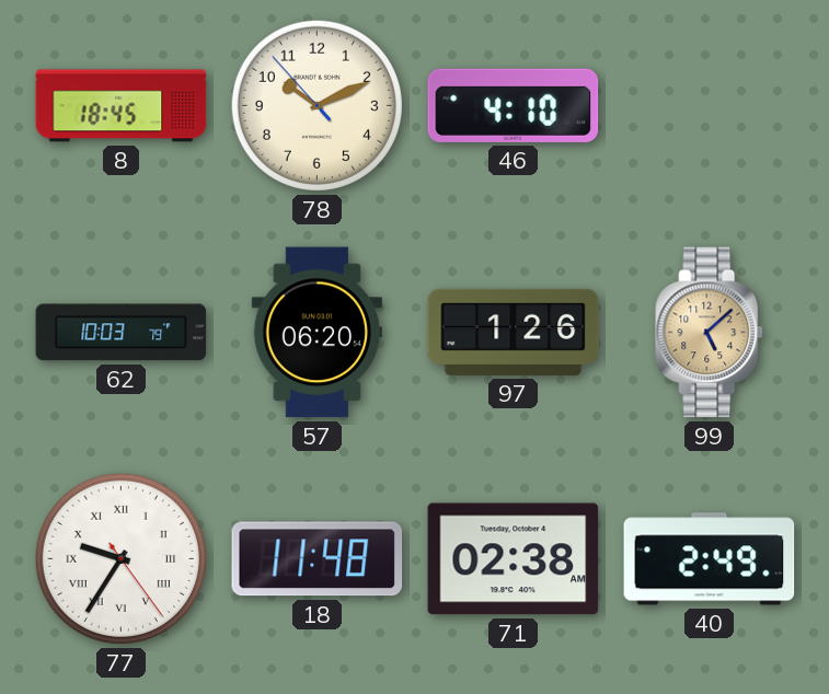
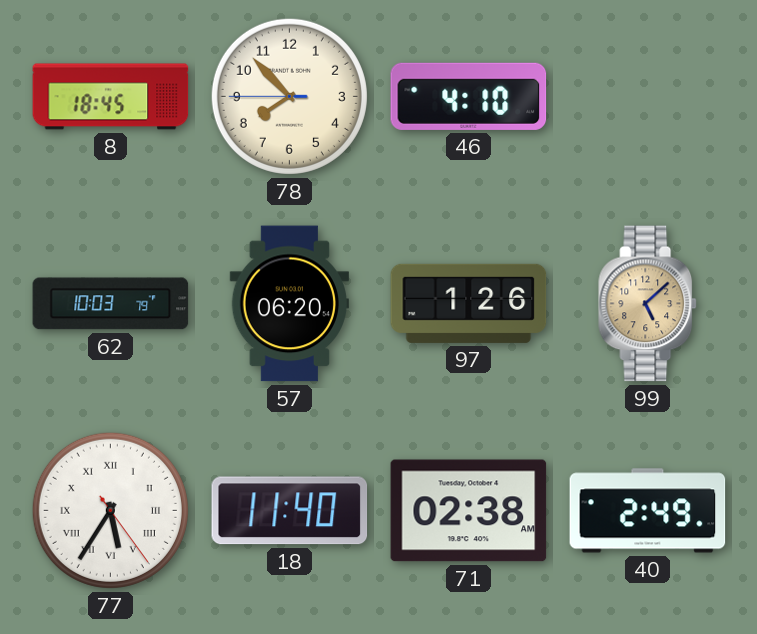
78: 10:10 -> 7:52
77: 9:35 -> 5:35
18: 11:48 -> 11:40
